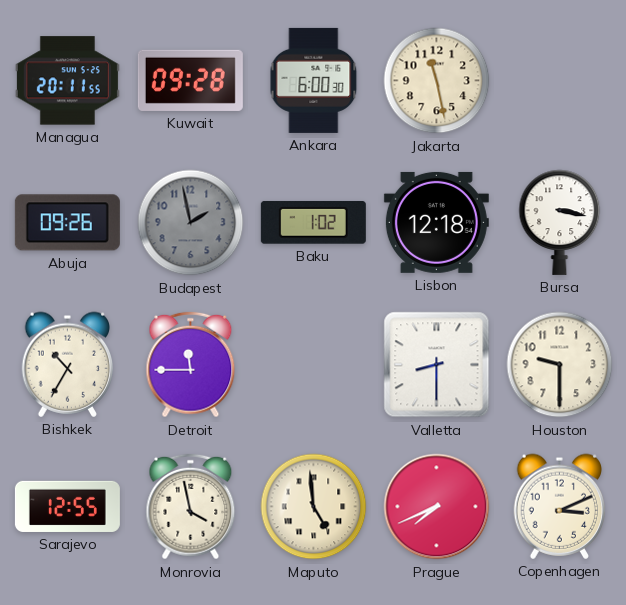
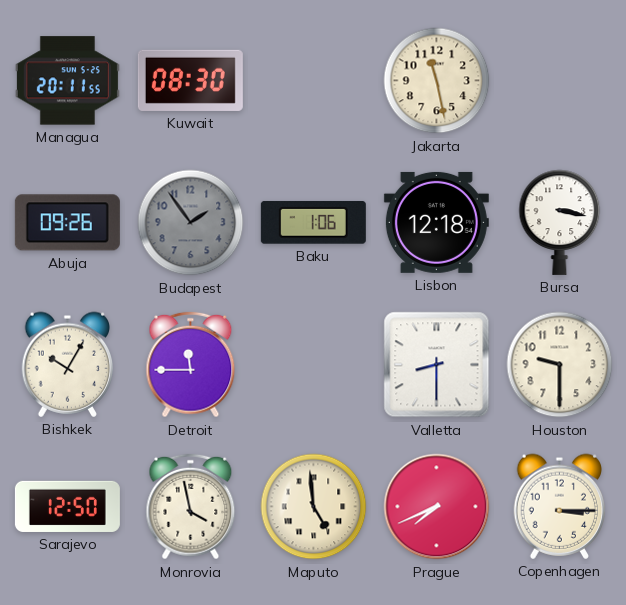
Kuwait: 09:28 -> 08:30
Ankara: 6:00 -> none
Budapest: 1:58 -> 1:54
Baku: 1:02 -> 1:06
Bishkek: 10:35 -> 10:05
Sarajevo: 12:55 -> 12:50
Copenhagen: 3:11 -> 3:15
